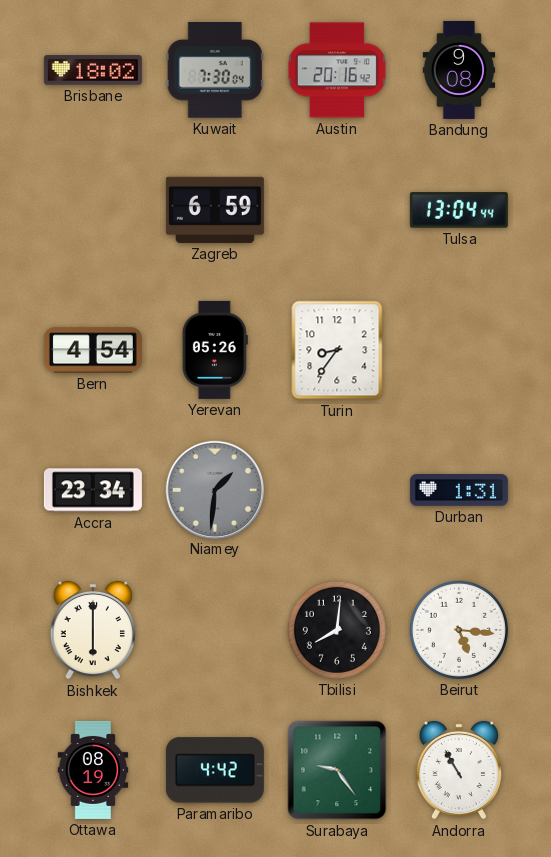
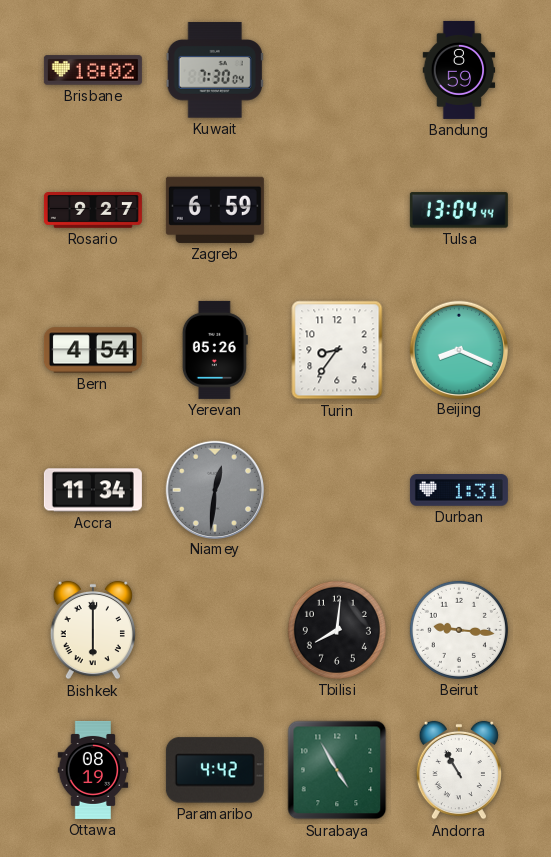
Austin: 20:16 -> none
Bandung: 9:08 -> 8:59
Rosario: none -> 9:27
Beijing: none -> 8:19
Accra: 23:34 -> 11:34
Niamey: 1:31 -> 12:31
Beirut: 5:16 -> 9:16
Surabaya: 9:24 -> 4:55
